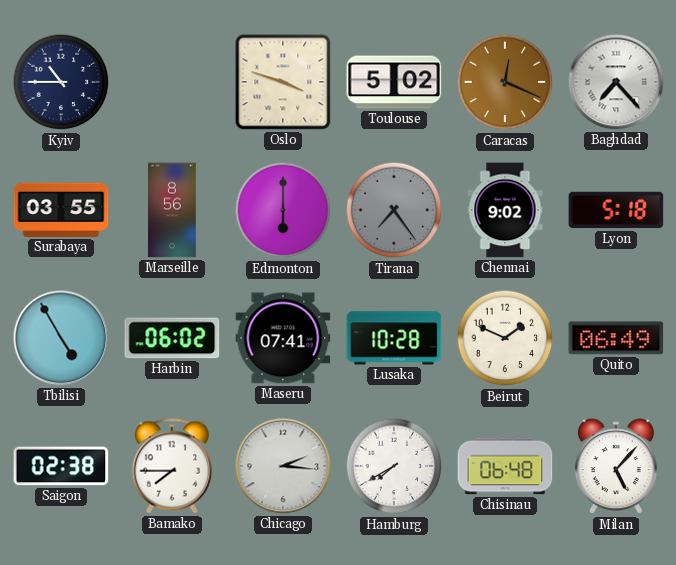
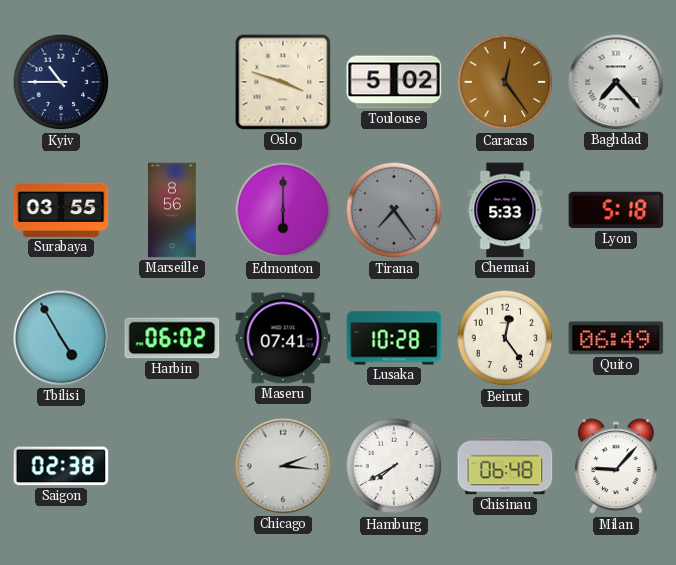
Caracas: 12:19 -> 12:24
Chennai: 9:02 -> 5:33
Beirut: 1:49 -> 12:24
Bamako: 7:45 -> none
Milan: 5:07 -> 9:07
